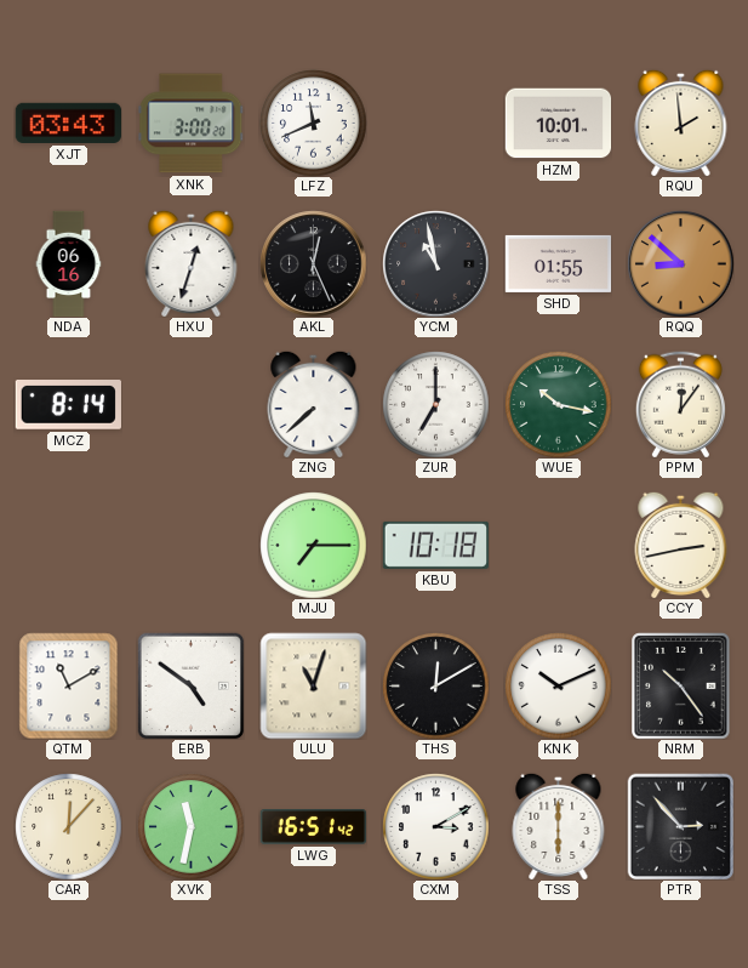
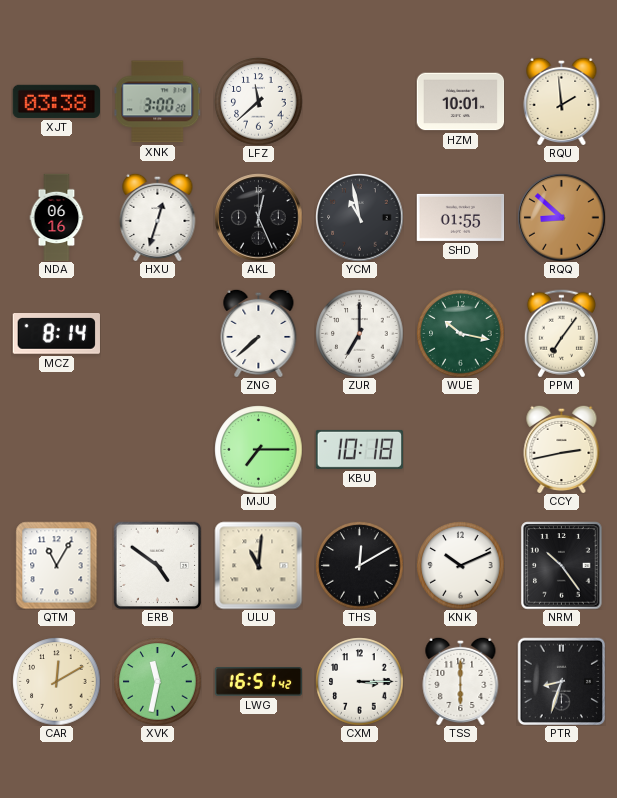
XJT: 03:43 -> 03:38
LFZ: 11:41 -> 11:38
PPM: 12:06 -> 7:06
QTM: 11:10 -> 11:05
ULU: 11:03 -> 11:01
CAR: 12:07 -> 12:10
CXM: 3:10 -> 3:15
PTR: 2:53 -> 8:33
